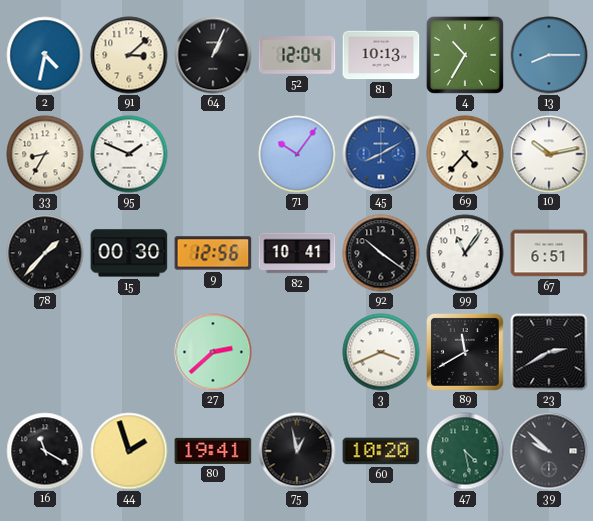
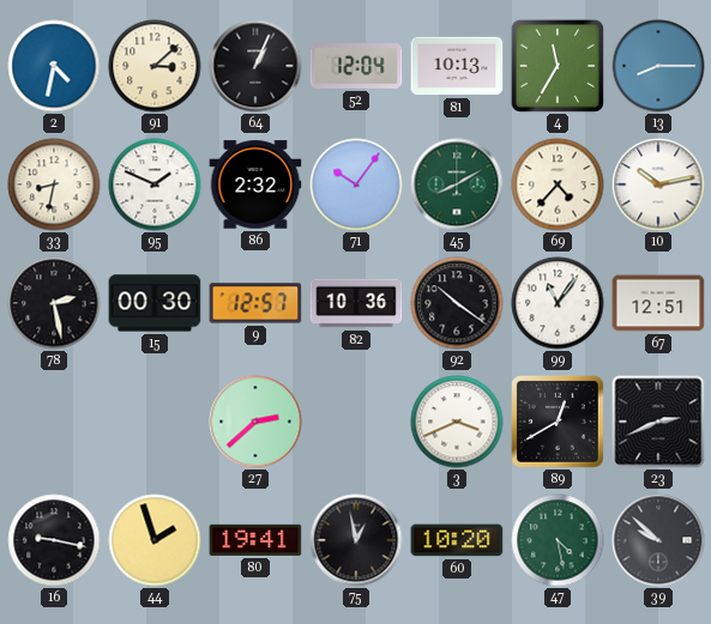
4: 10:35 -> 11:35
33: 8:35 -> 8:32
86: none -> 2:32
45 dial: blue -> green
78: 1:37 -> 2:28
9: 12:56 -> 12:57
82: 10:41 -> 10:36
67: 6:51 -> 12:51
89: 11:40 -> 12:40
23: 2:40 -> 2:41
16: 11:20 -> 9:17
